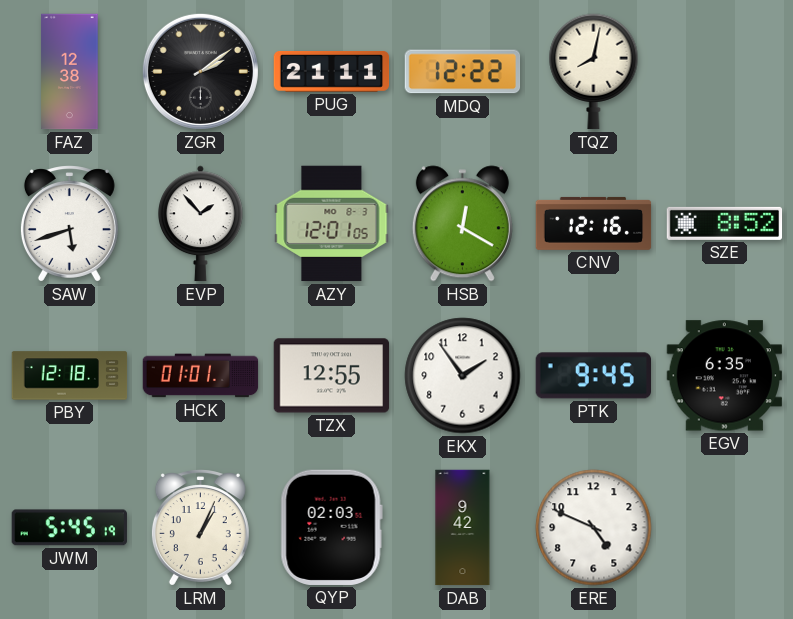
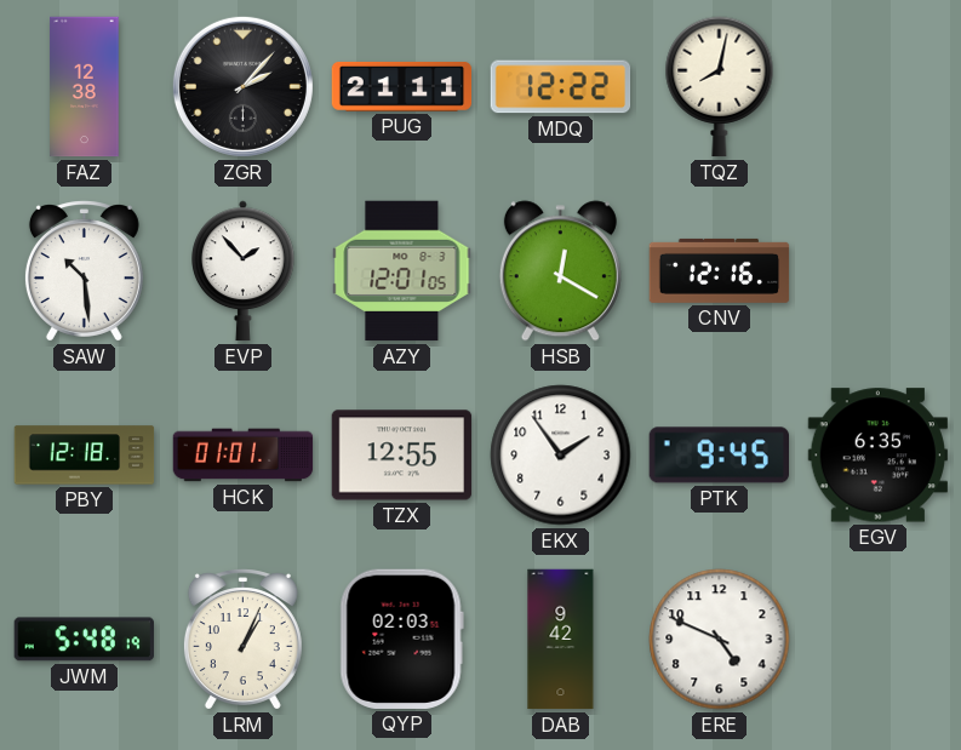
ZGR: 2:09 -> 2:07
SAW: 5:42 -> 10:29
SZE: 8:52 -> none
JWM: 5:45 -> 5:48
